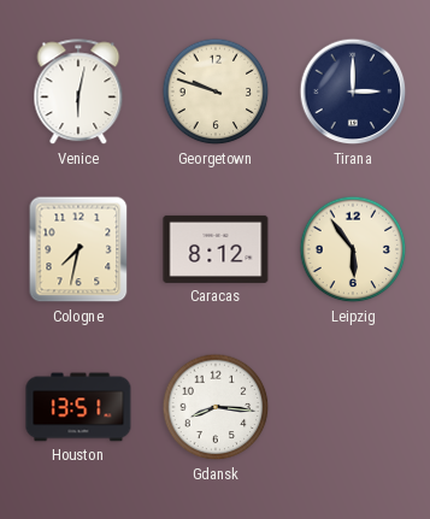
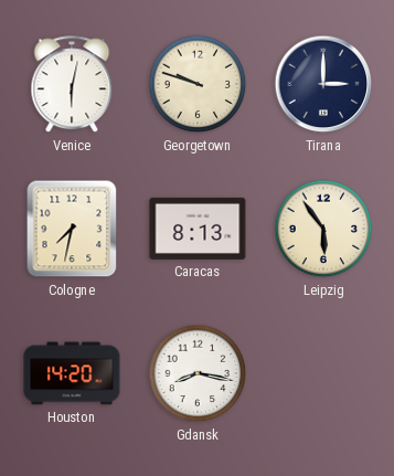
Caracas: 8:12 -> 8:13
Houston: 13:51 -> 14:20
Gdansk: 8:16 -> 8:17
